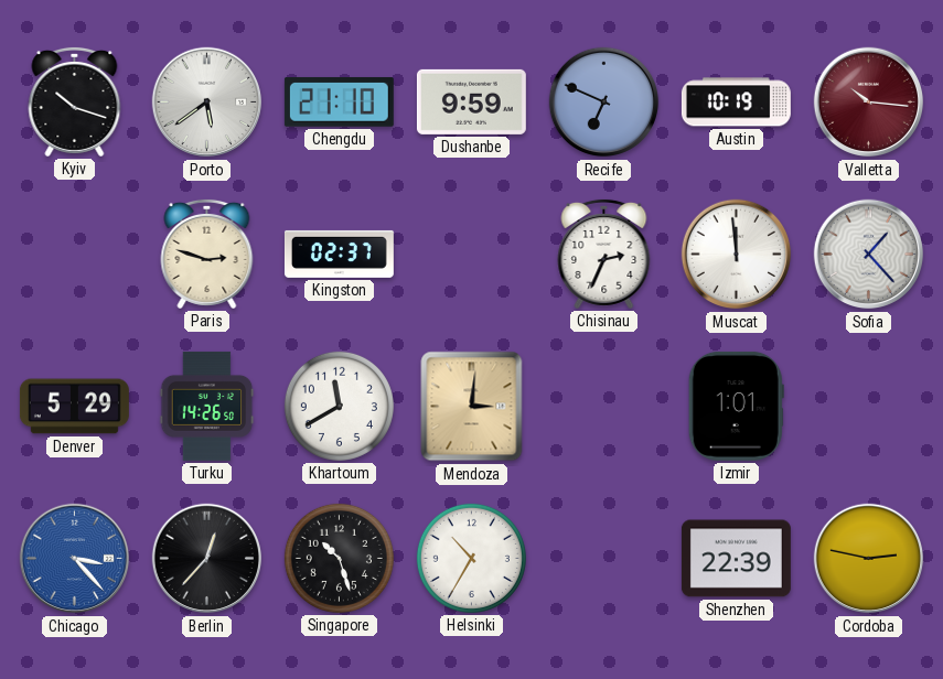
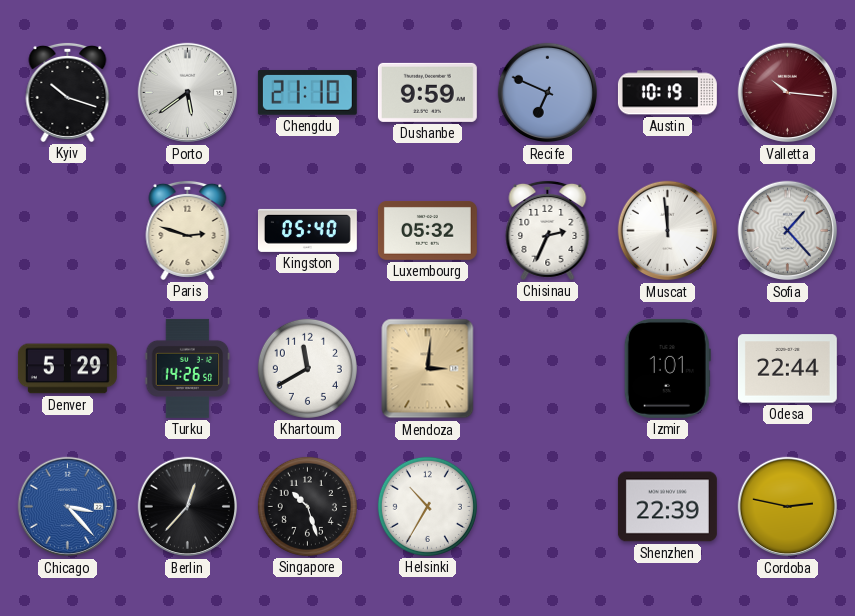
Kingston: 02:37 -> 05:40
Luxembourg: none -> 05:32
Odesa: none -> 22:44
